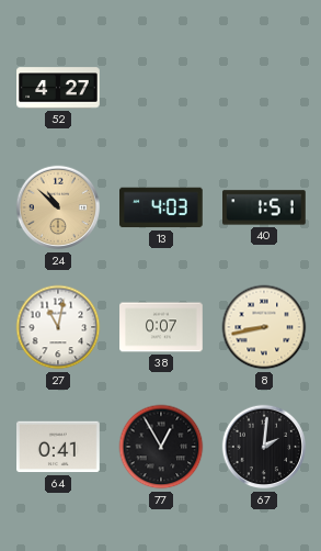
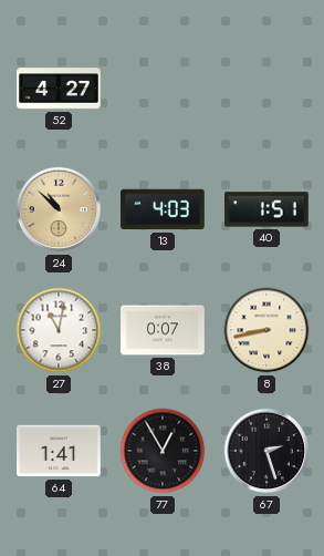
64: 0:41 -> 1:41
67: 2:01 -> 2:27
